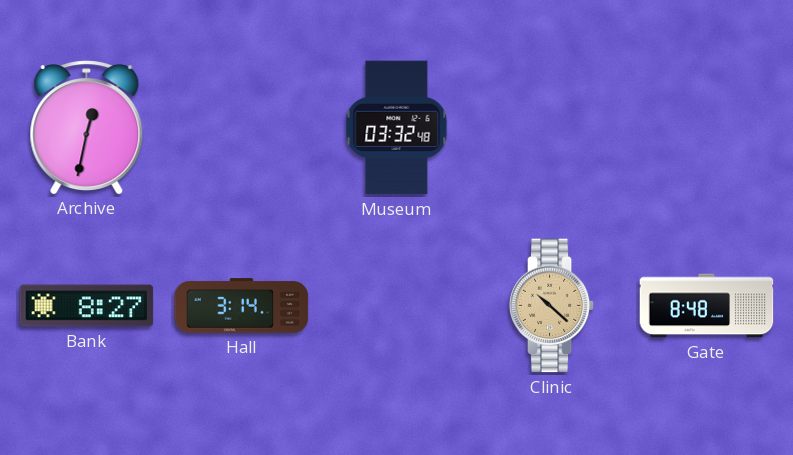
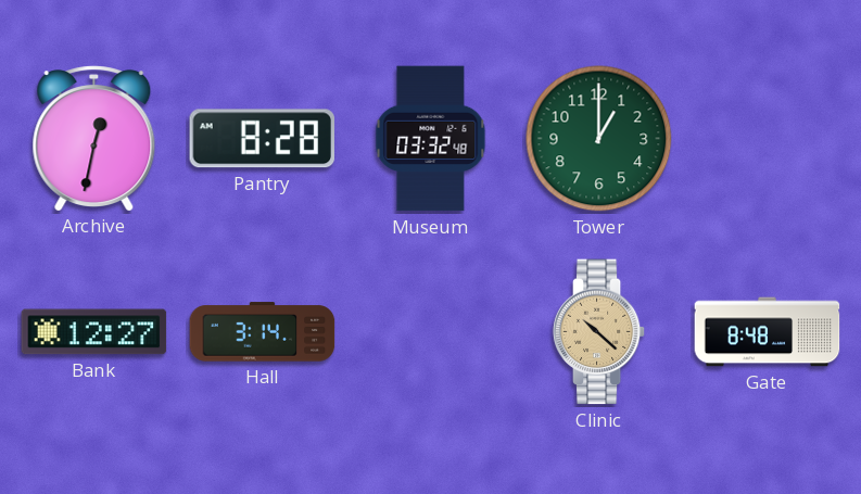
Pantry: none -> 8:28
Tower: none -> 1:00
Bank: 8:27 -> 12:27
